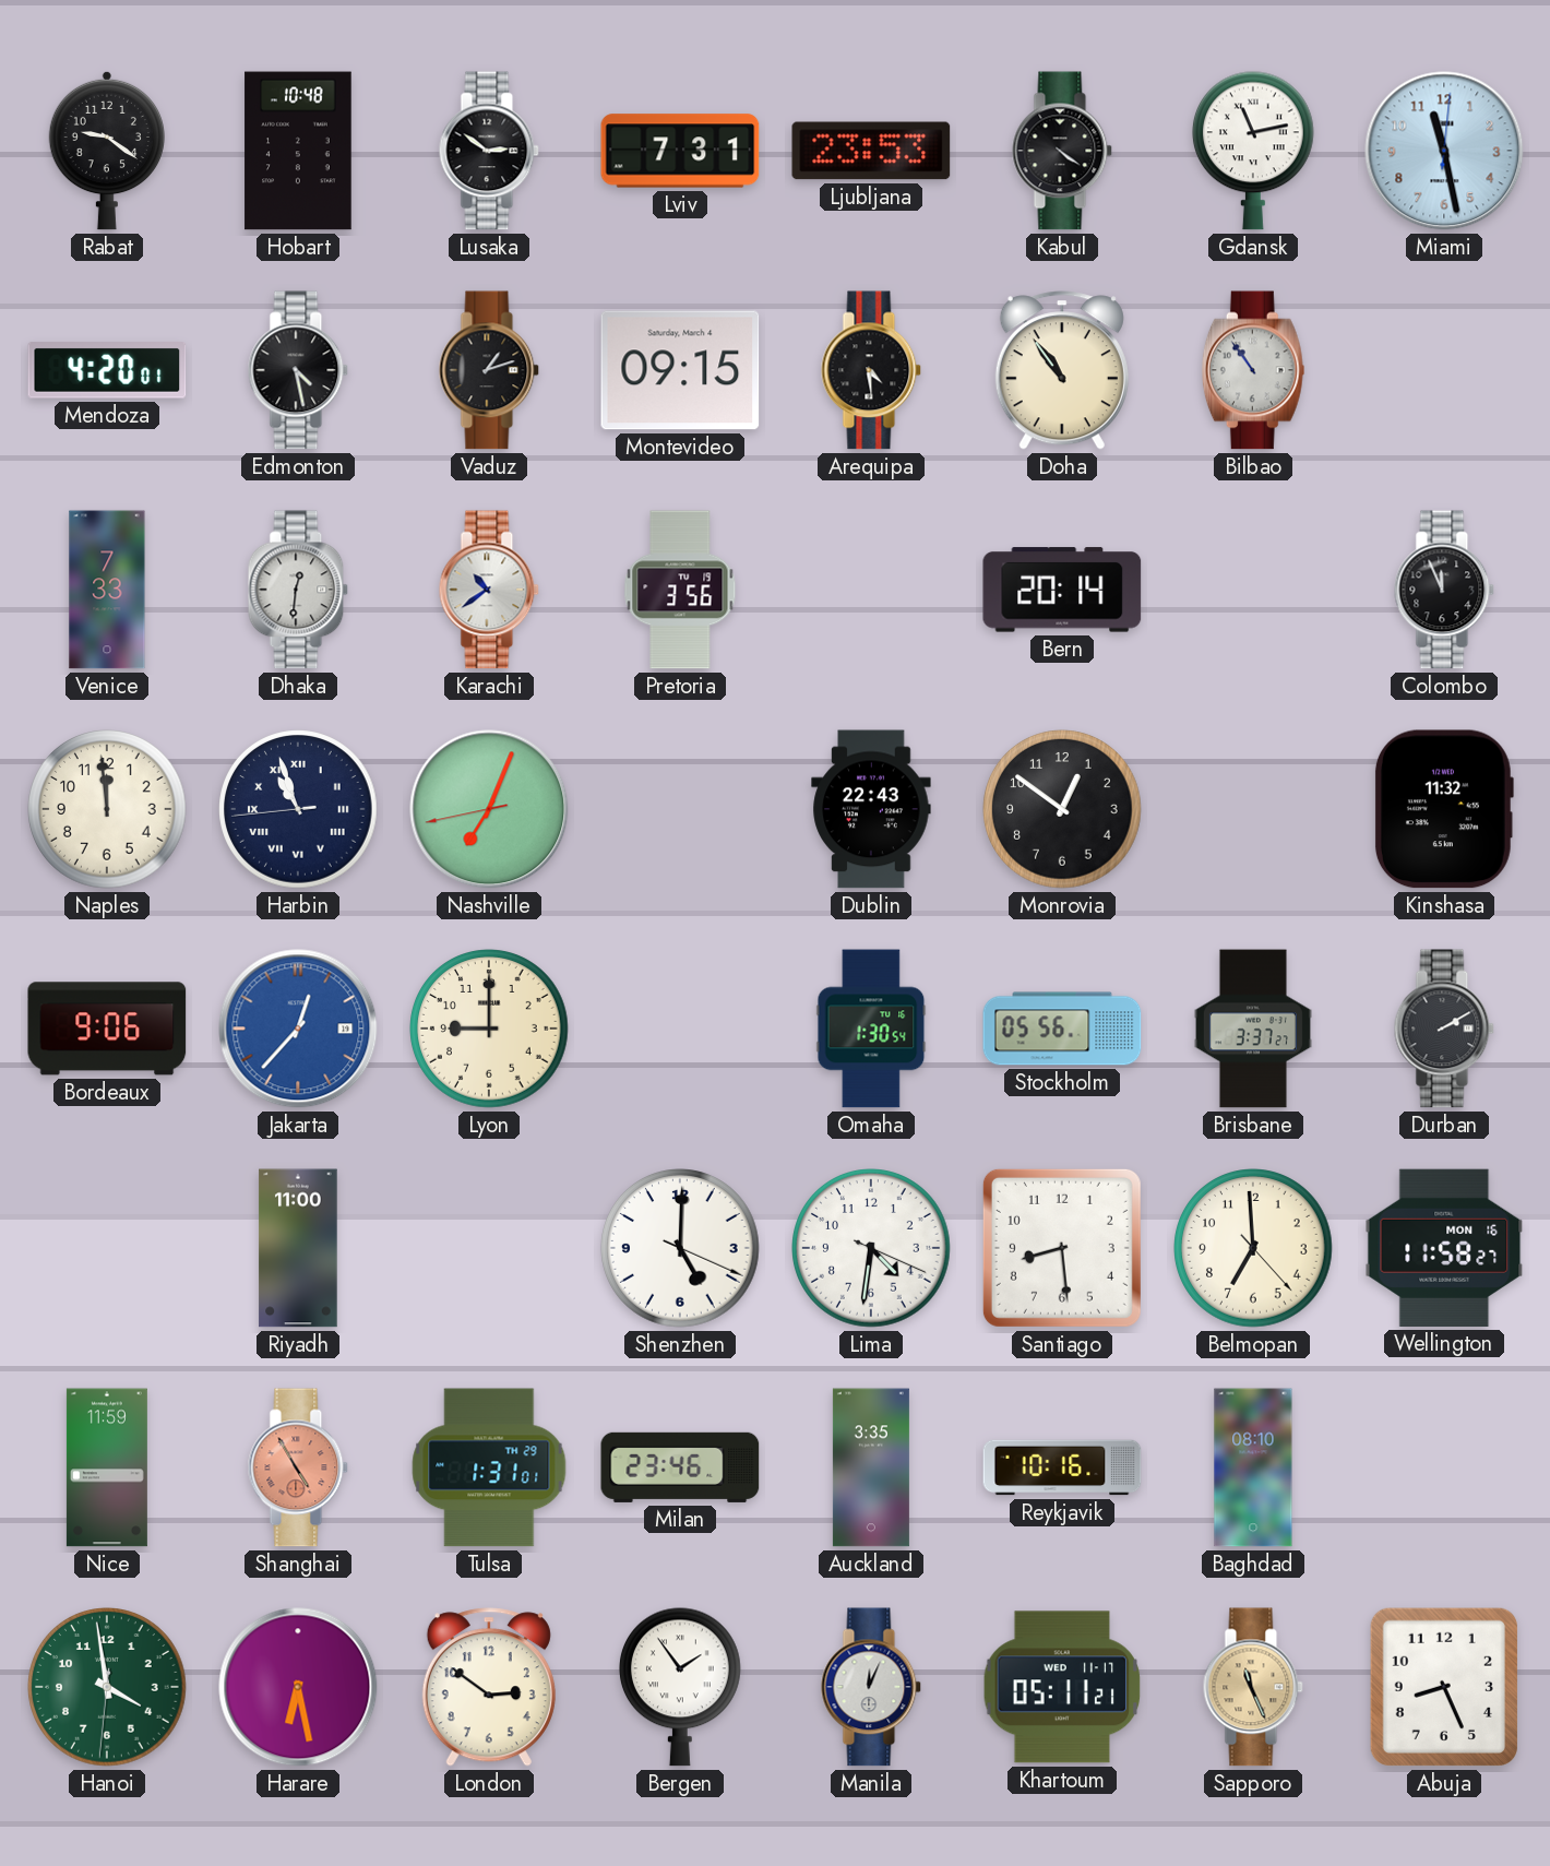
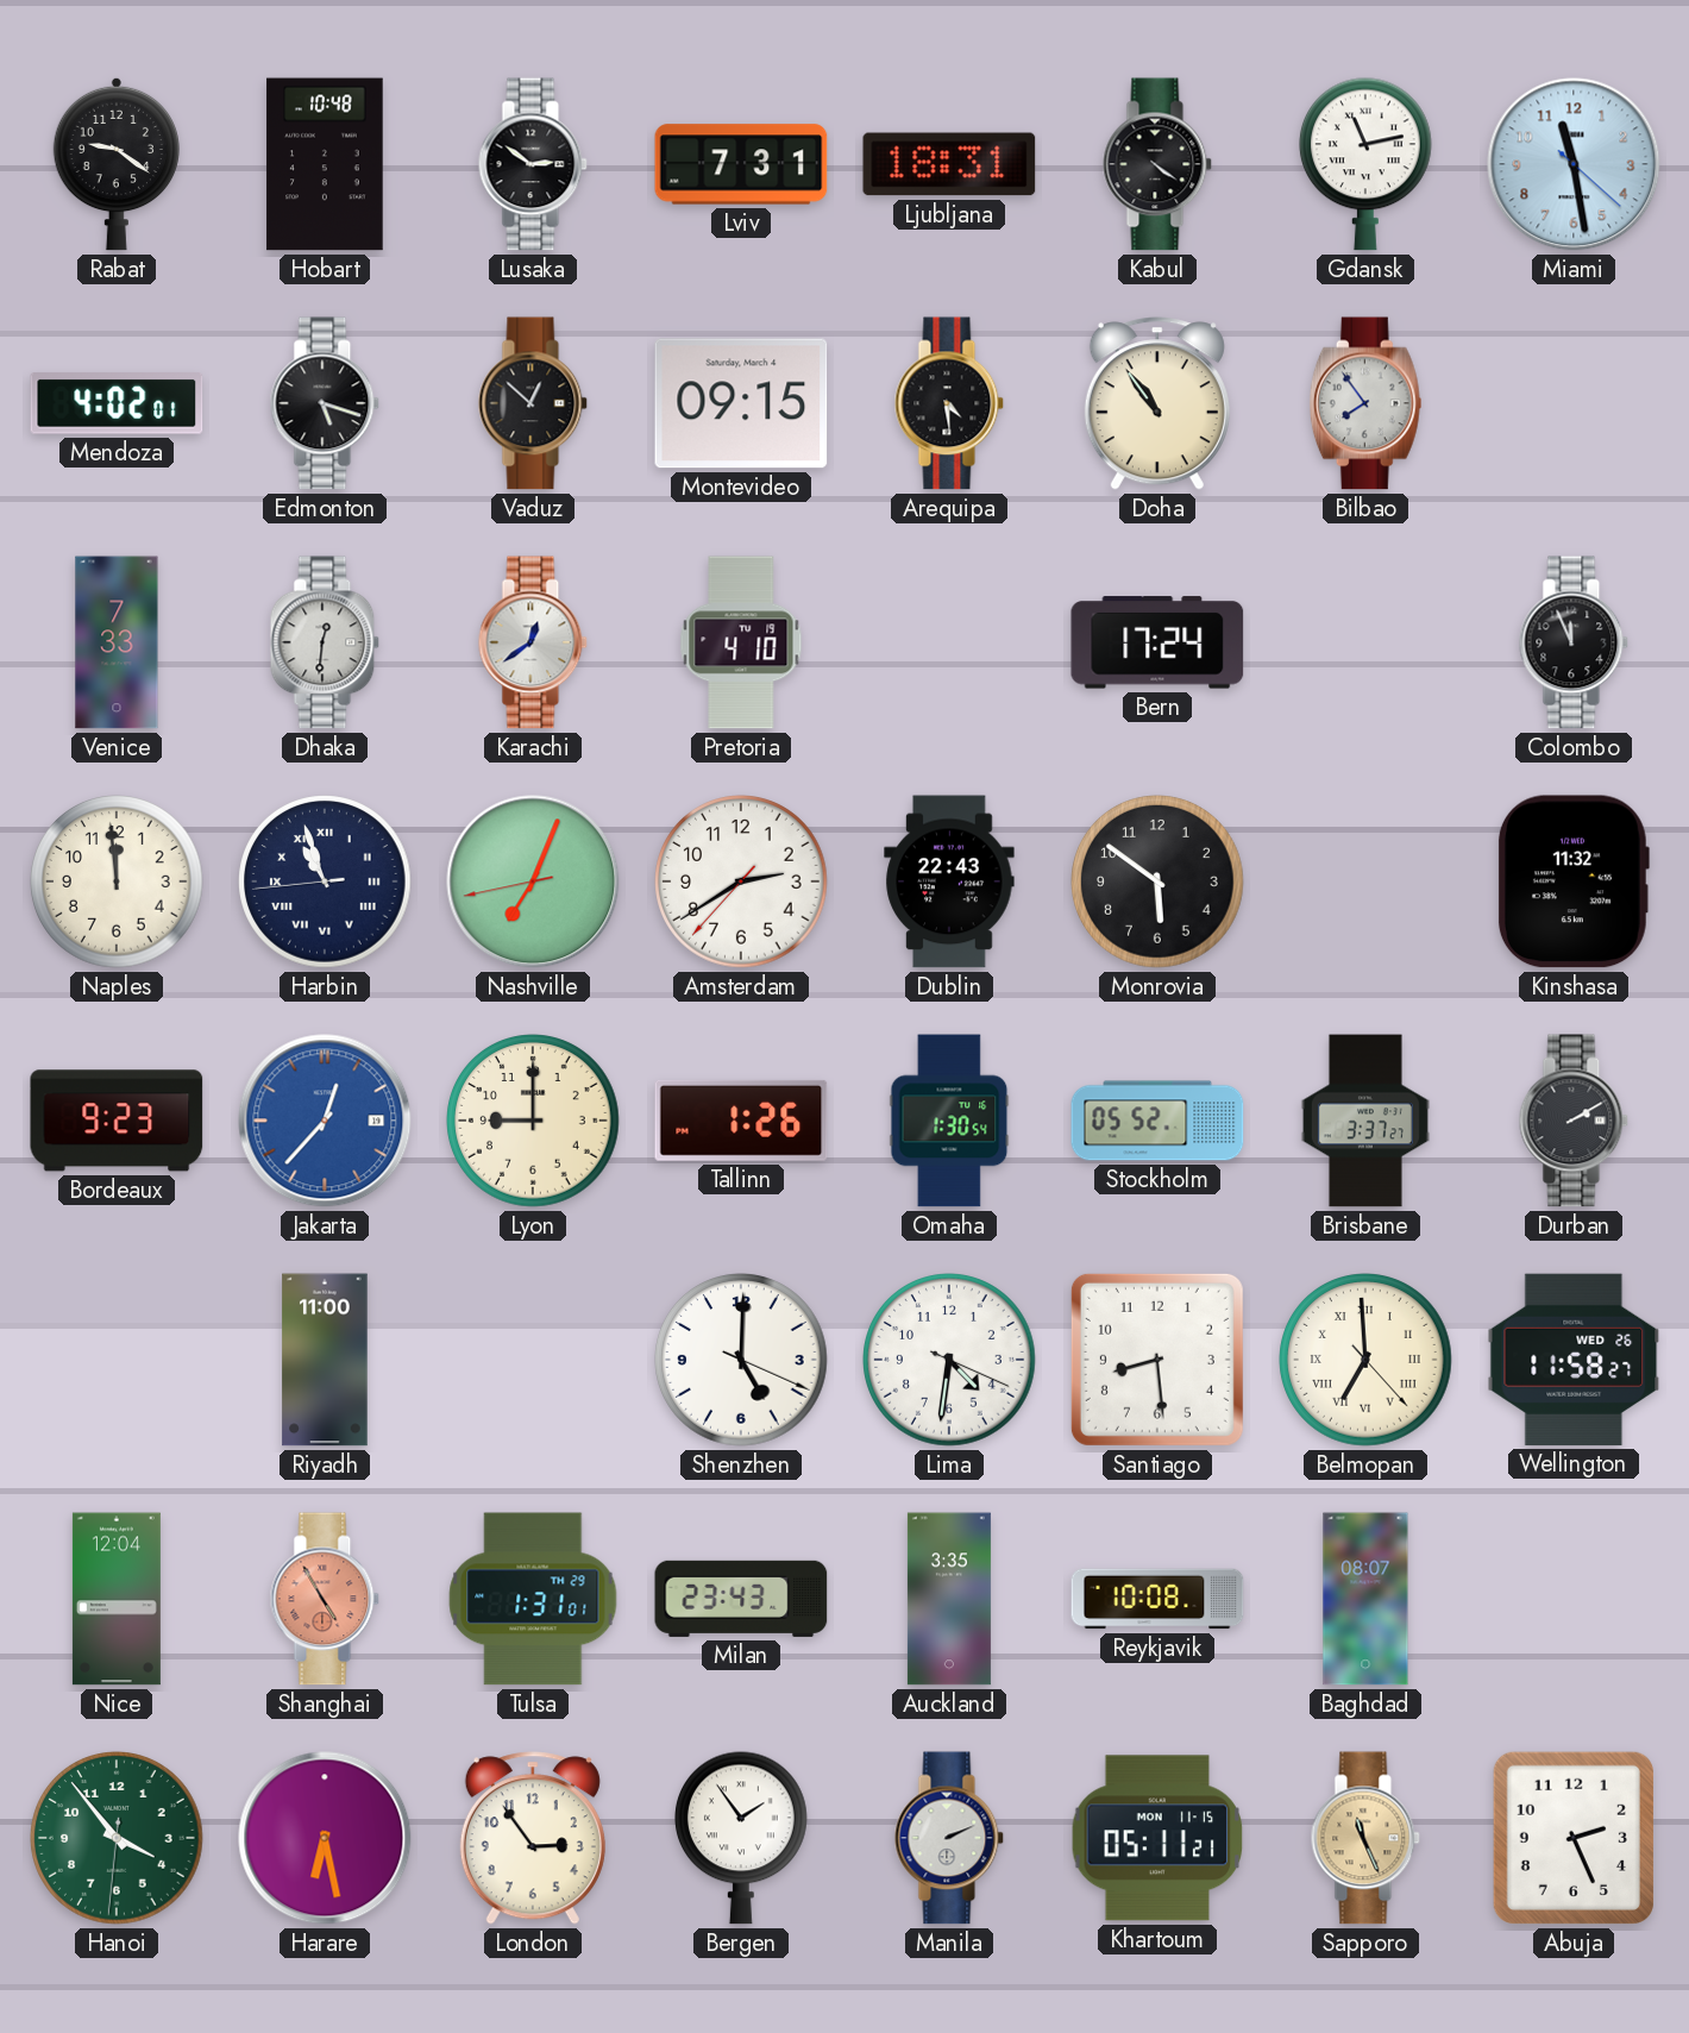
Ljubljana: 23:53 -> 18:31
Miami: 11:28:01 -> 11:28:22
Mendoza: 4:20 -> 4:02
Edmonton: 4:28 -> 5:18
Vaduz: 1:12 -> 12:52
Bilbao: 10:54 -> 7:54
Karachi: 10:39 -> 12:39
Pretoria: 3:56 -> 4:10
Bern: 20:14 -> 17:24
Amsterdam: none -> 2:39
Monrovia: 12:51 -> 5:51
Bordeaux: 9:06 -> 9:23
Tallinn: none -> 1:26
Stockholm: 05:56 -> 05:52
Belmopan numerals: Arabic -> Roman
Wellington date: MON 16 -> WED 26
Nice: 11:59 -> 12:04
Milan: 23:46 -> 23:43
Reykjavik: 10:16 -> 10:08
Baghdad: 08:10 -> 08:07
Hanoi: 3:58 -> 3:53
London: 2:51 -> 2:54
Manila: 12:04 -> 2:11
Khartoum date: WED 11-17 -> MON 11-15
Abuja: 8:26 -> 2:26
